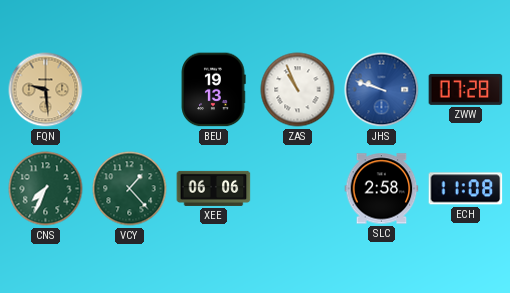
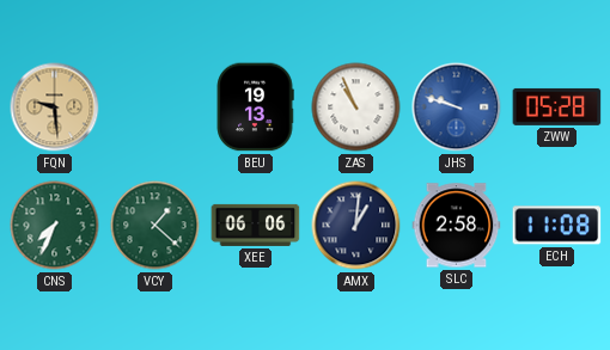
ZWW: 07:28 -> 05:28
VCY: 1:23 -> 1:22
AMX: none -> 1:01
